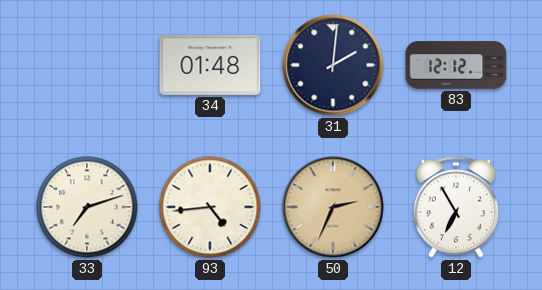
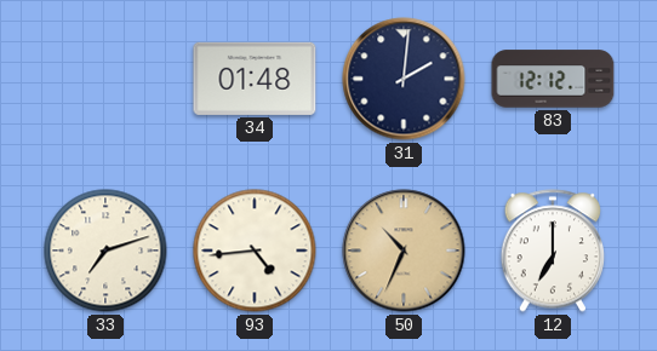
50: 2:34 -> 10:34
12: 6:55 -> 7:00
